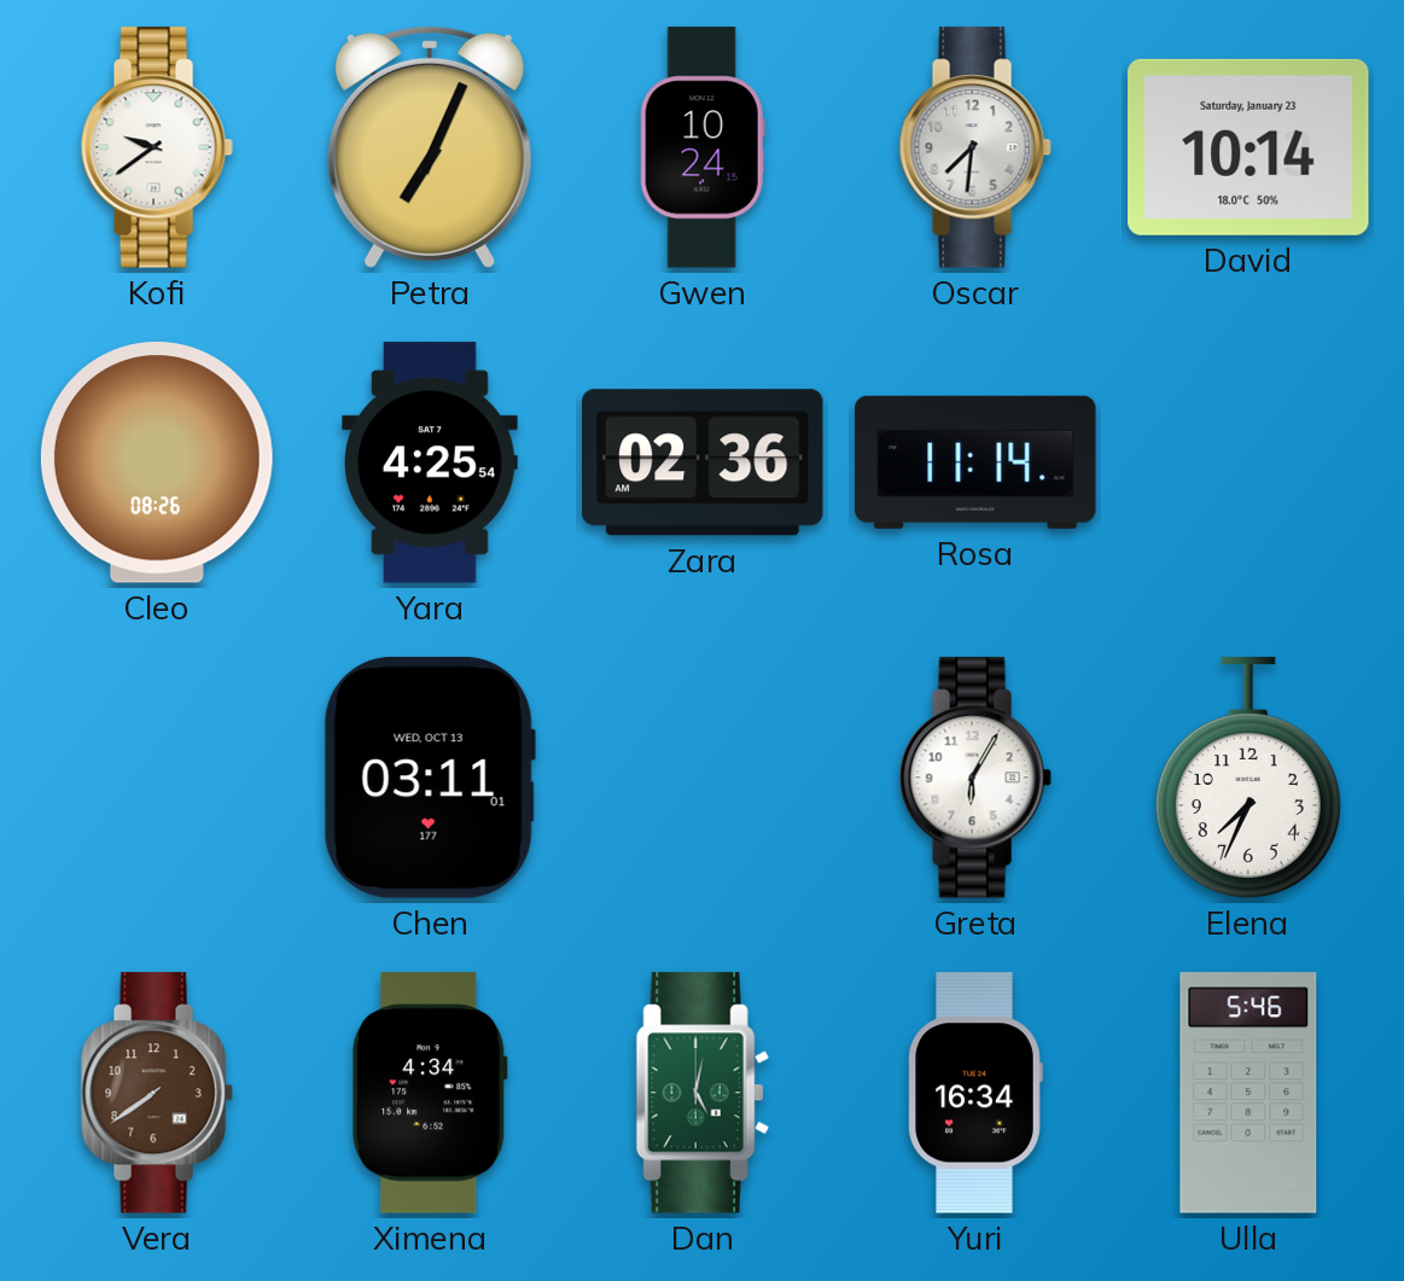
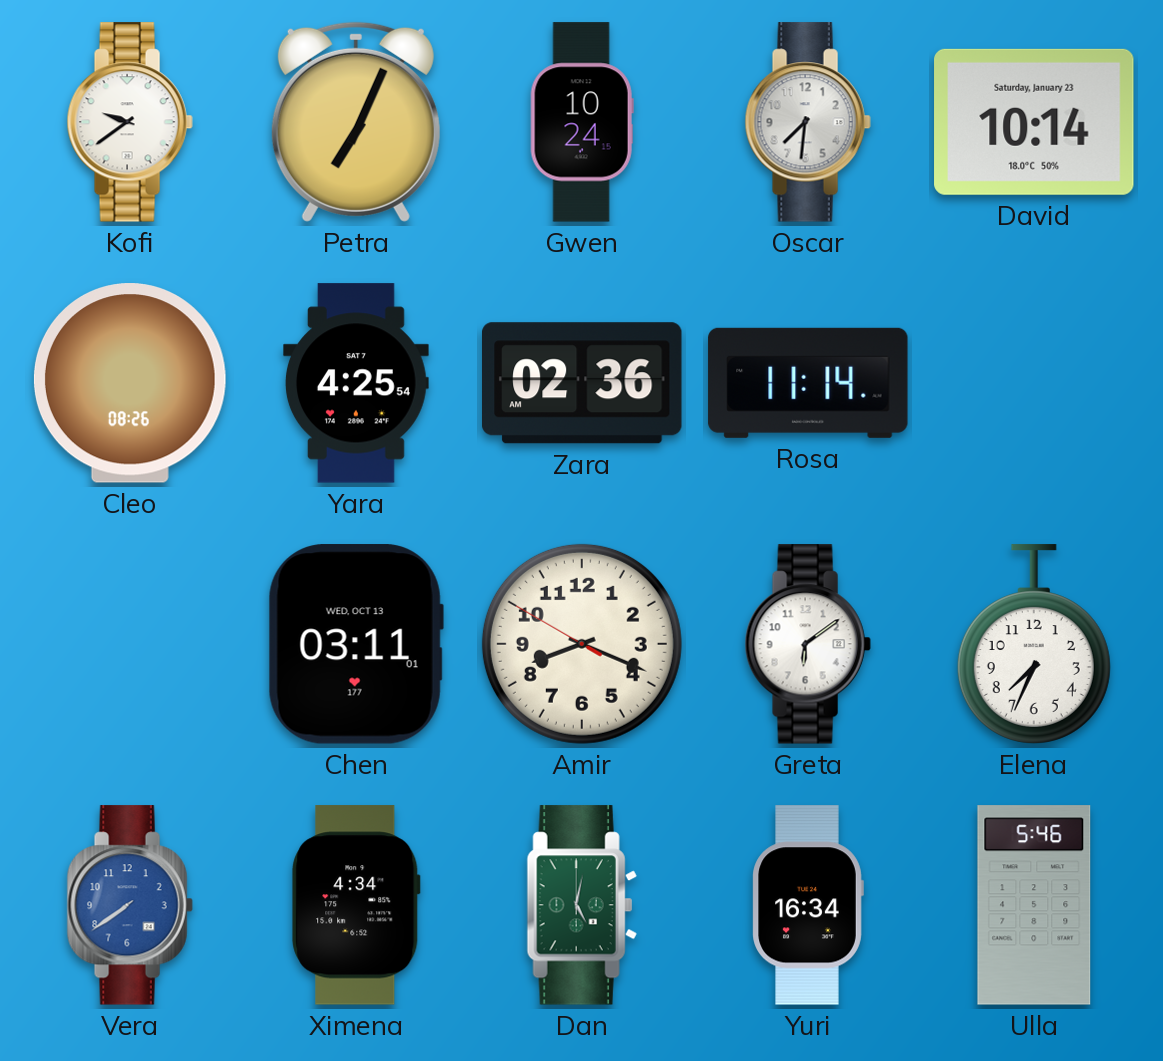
Amir: none -> 8:18
Greta: 6:05 -> 6:09
Vera dial: brown -> blue
